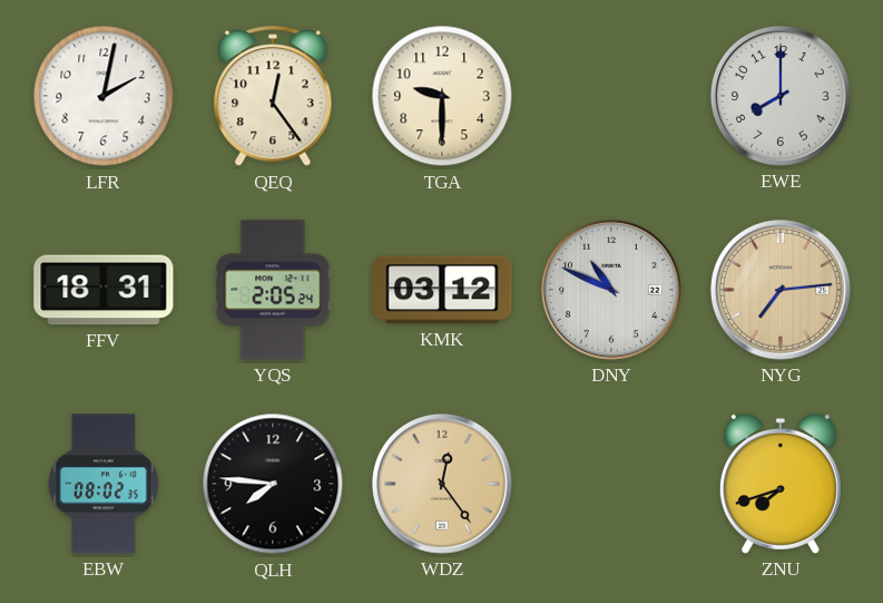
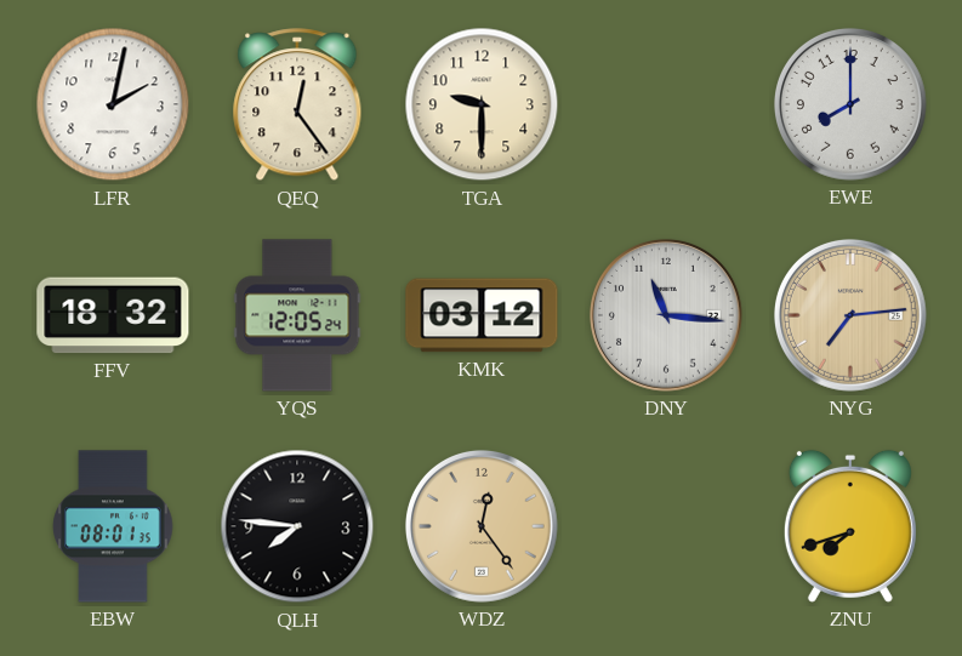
FFV: 18:31 -> 18:32
YQS: 2:05 -> 12:05
DNY: 10:49 -> 11:16
EBW: 08:02 -> 08:01
